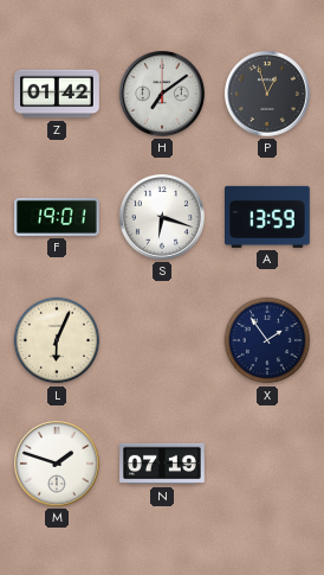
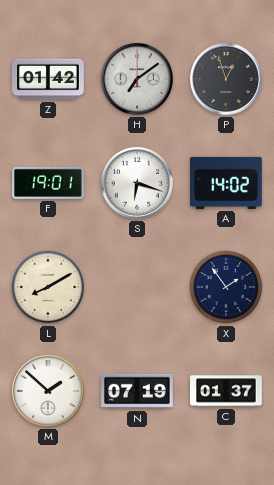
A: 13:59 -> 14:02
L: 6:04 -> 8:10
M: 1:48 -> 1:52
C: none -> 01:37
